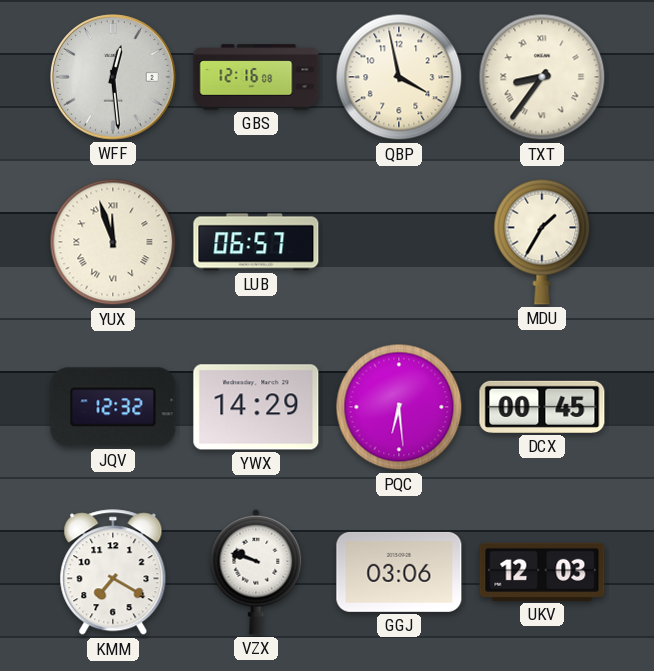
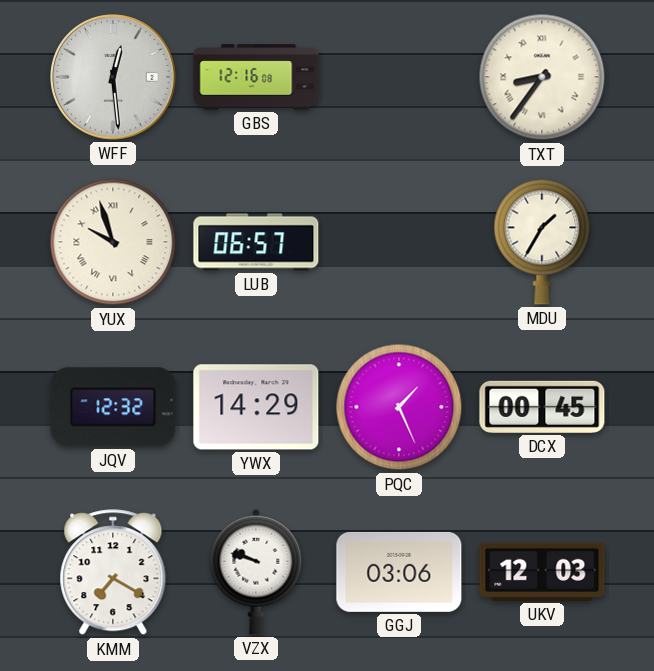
QBP: 3:58 -> none
YUX: 11:57 -> 9:57
PQC: 6:29 -> 1:26
